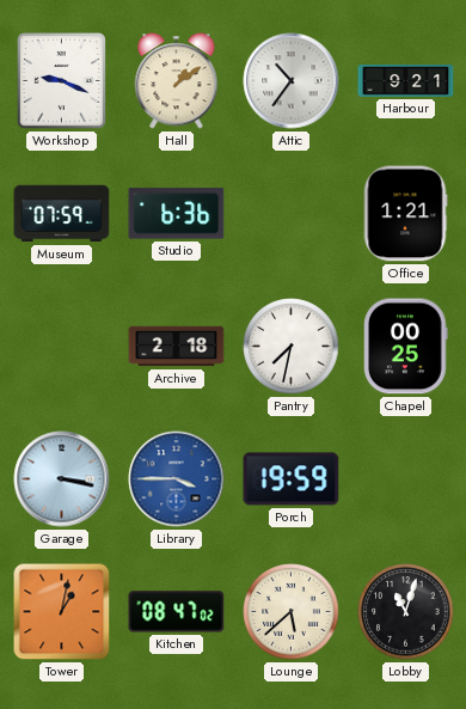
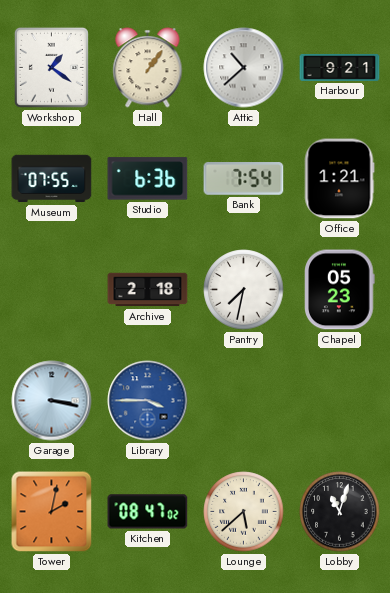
Workshop: 9:19 -> 1:21
Hall: 1:09 -> 1:06
Attic: 10:36 -> 10:38
Museum: 07:59 -> 07:55
Bank: none -> 7:54
Chapel: 00:25 -> 05:23
Porch: 19:59 -> none
Tower: 1:02 -> 2:02
